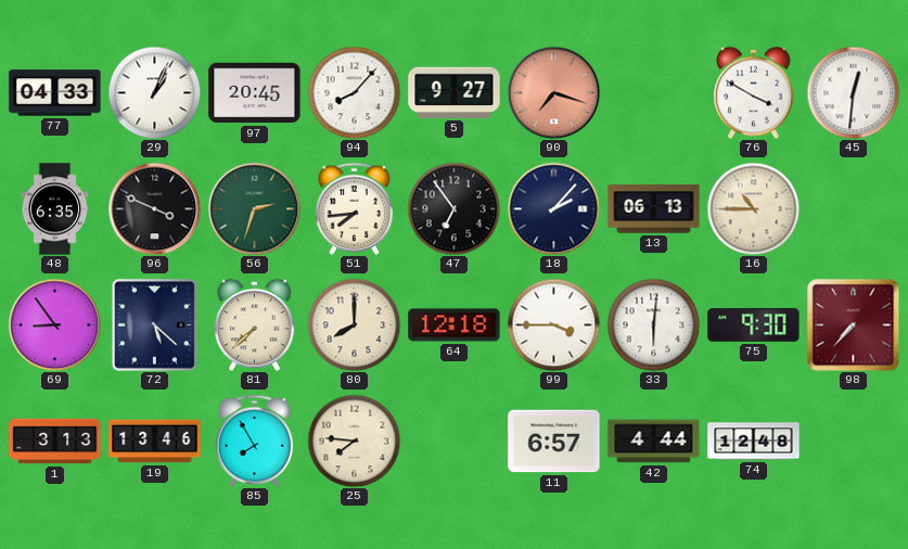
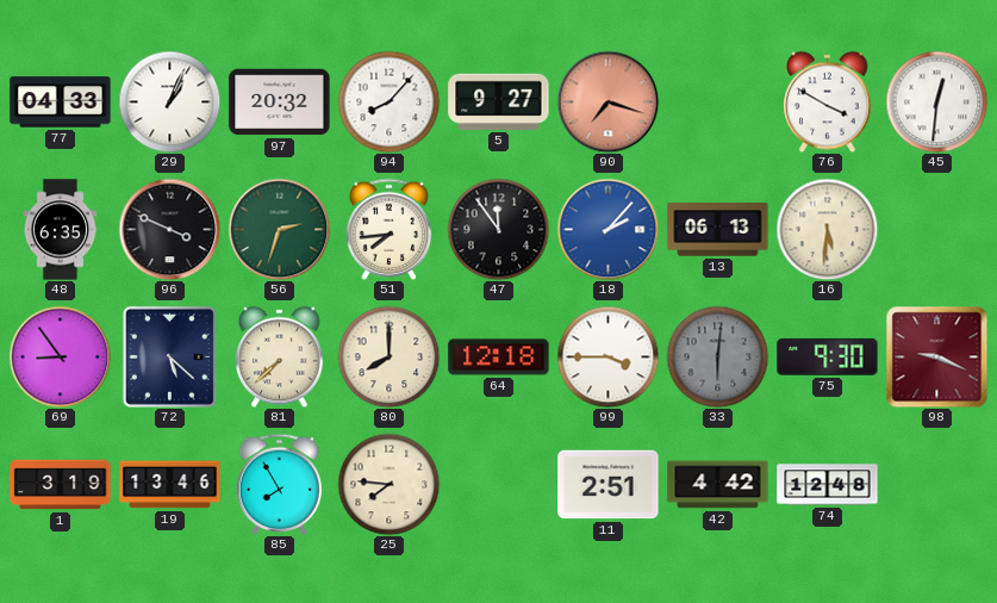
97: 20:45 -> 20:32
47: 6:54 -> 11:54
18 dial: navy -> blue
16: 10:45 -> 5:31
33 dial: white -> grey
98: 7:37 -> 9:19
1: 3:13 -> 3:19
11: 6:57 -> 2:51
42: 4:44 -> 4:42
